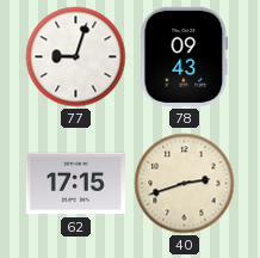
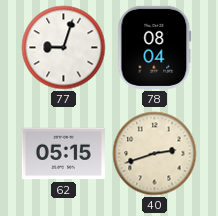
78: 09:43 -> 08:04
62: 17:15 -> 05:15
